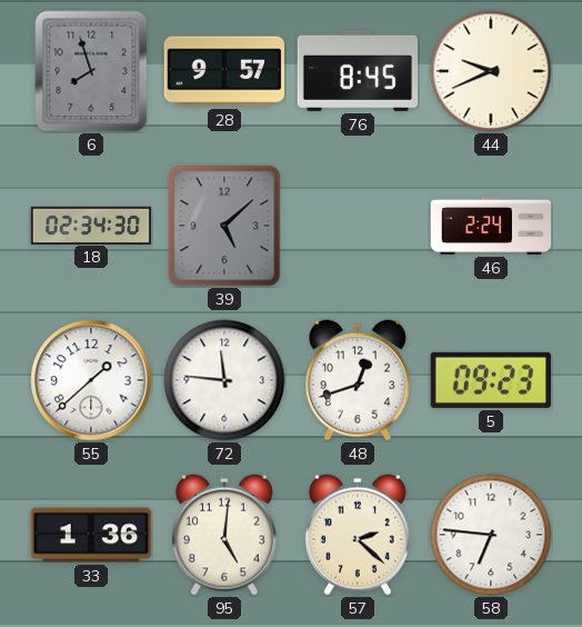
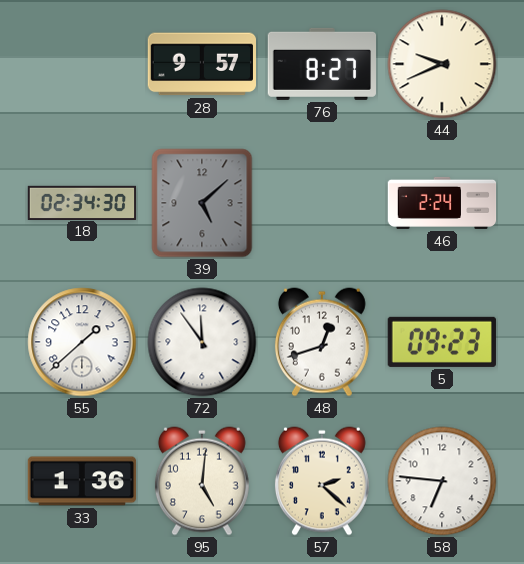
6: 7:57 -> none
76: 8:45 -> 8:27
72: 11:46 -> 11:54
